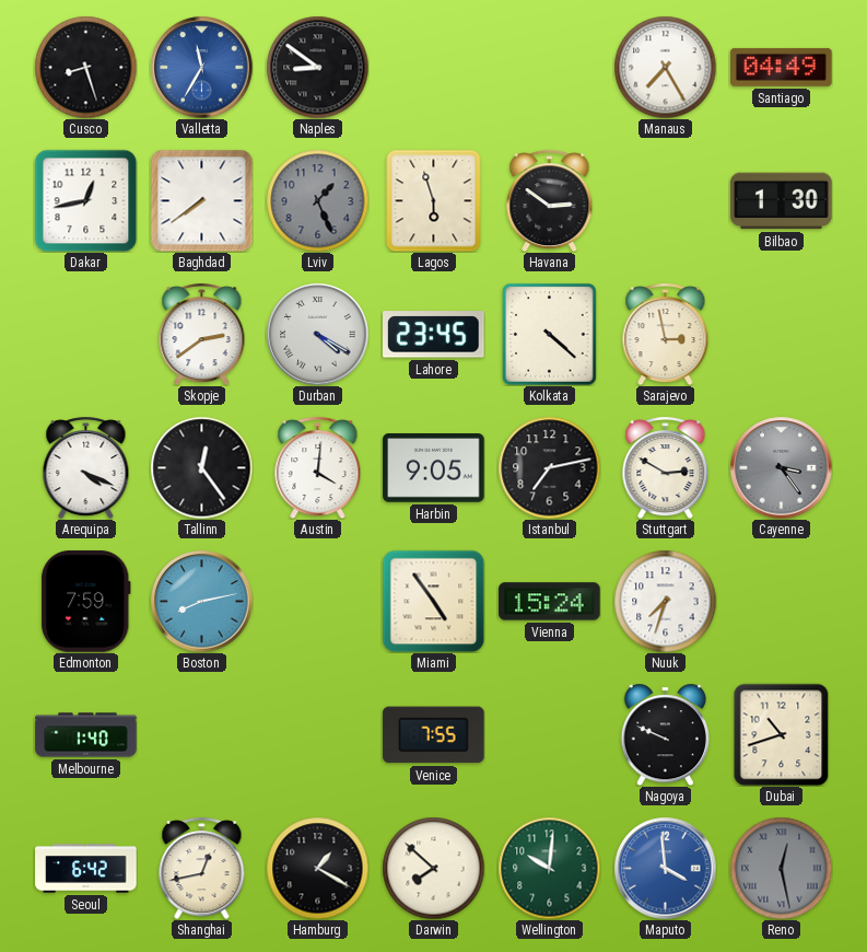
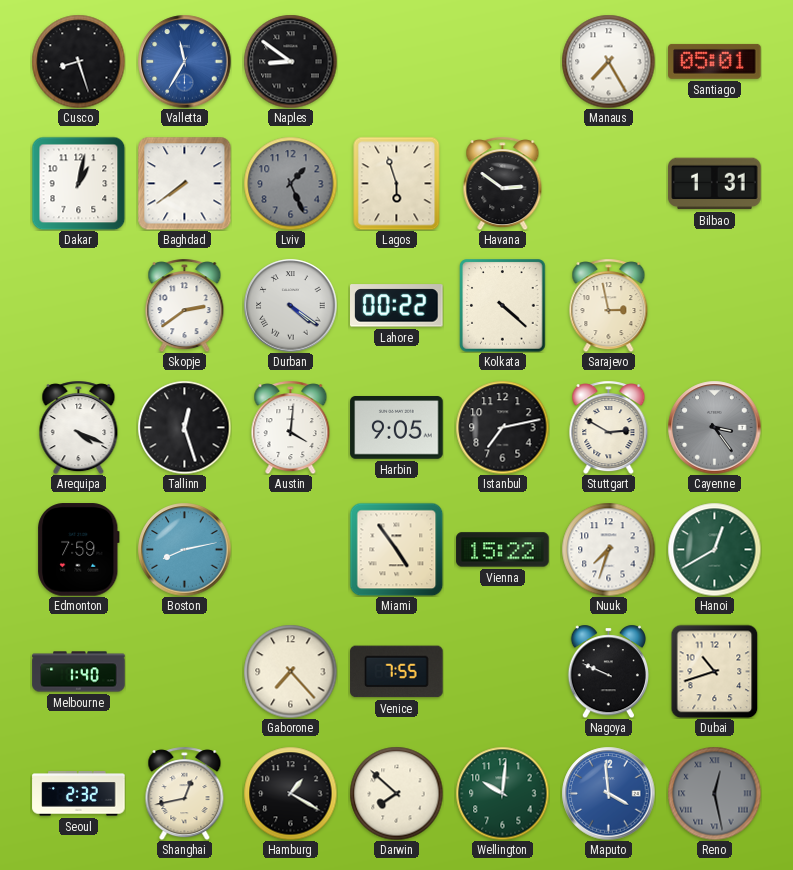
Santiago: 04:49 -> 05:01
Dakar: 12:43 -> 1:02
Bilbao: 1:30 -> 1:31
Durban: 4:20 -> 4:21
Lahore: 23:45 -> 00:22
Tallinn: 12:24 -> 12:27
Vienna: 15:24 -> 15:22
Hanoi: none -> 12:40
Gaborone: none -> 7:23
Seoul: 6:42 -> 2:32
